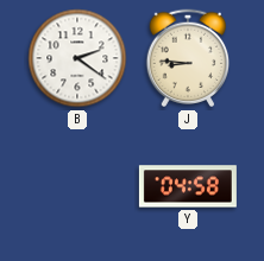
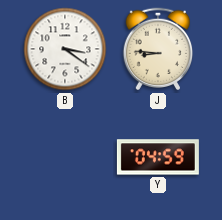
B: 2:21 -> 3:21
Y: 04:58 -> 04:59
